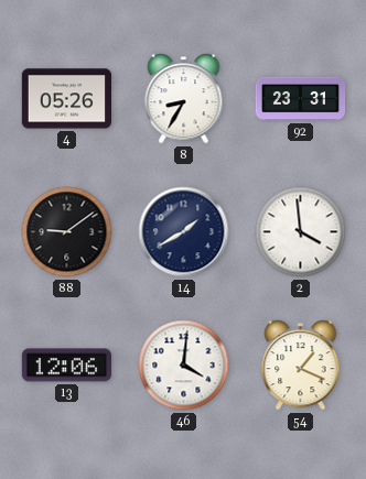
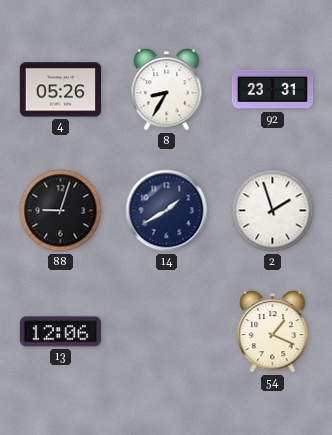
88: 9:09 -> 9:03
2: 3:59 -> 1:57
46: 4:01 -> none
